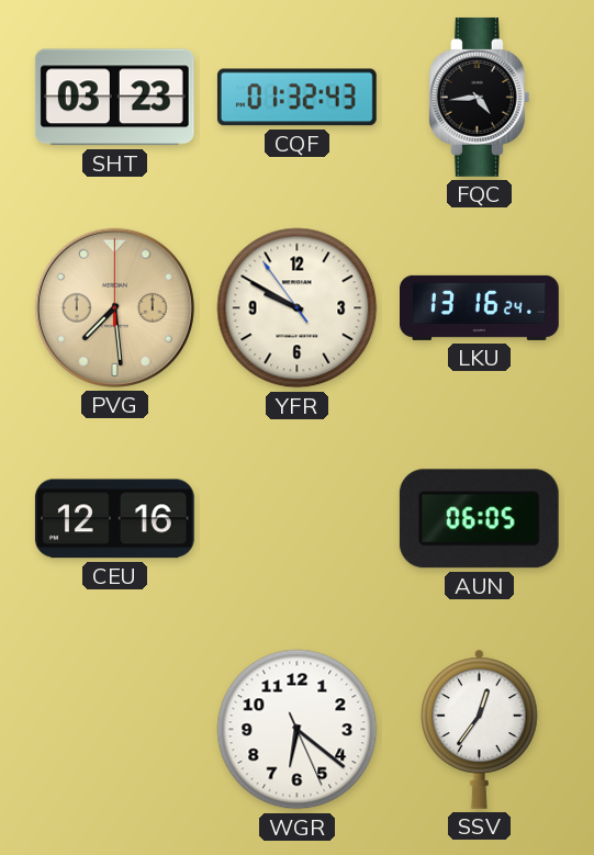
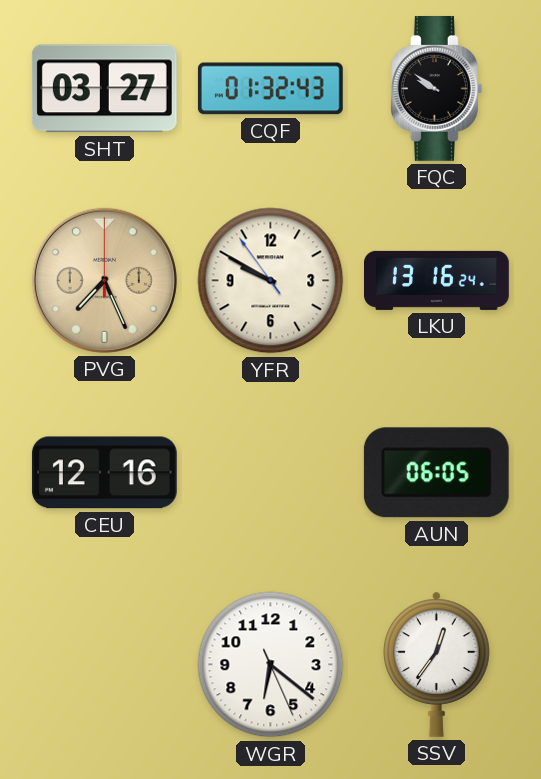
SHT: 03:23 -> 03:27
FQC: 4:44 -> 9:51
PVG: 7:29 -> 7:26
